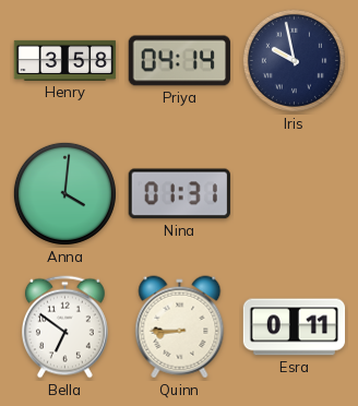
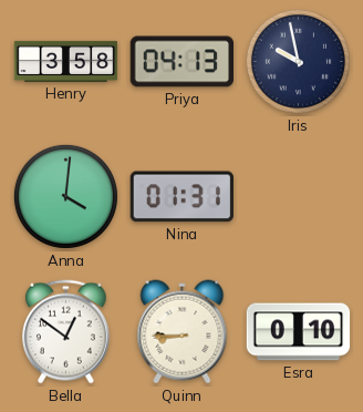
Priya: 04:14 -> 04:13
Bella: 6:51 -> 12:51
Esra: 0:11 -> 0:10
